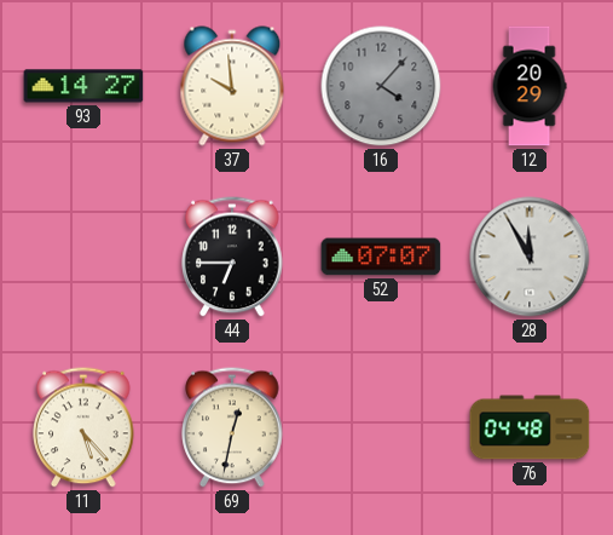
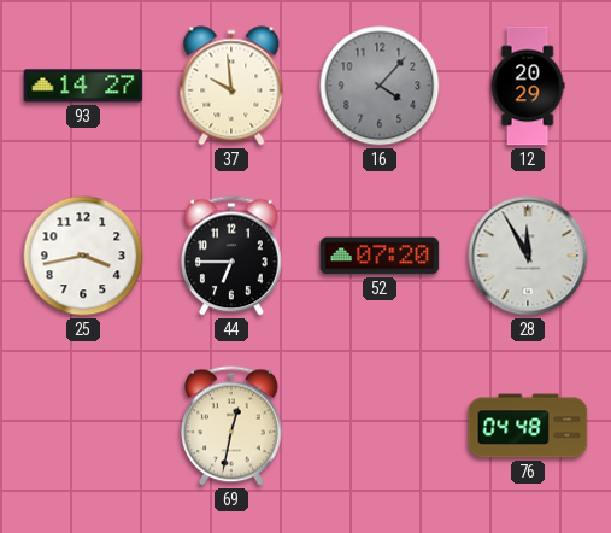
25: none -> 3:43
52: 07:07 -> 07:20
11: 5:23 -> none
